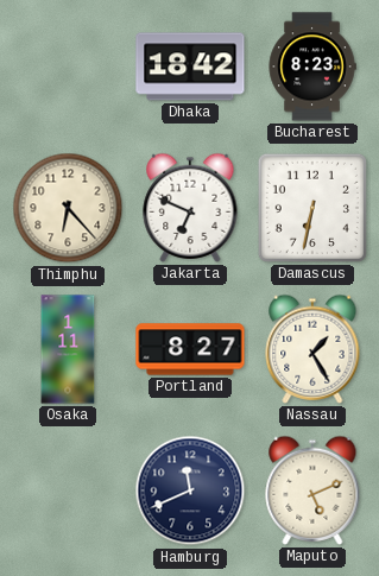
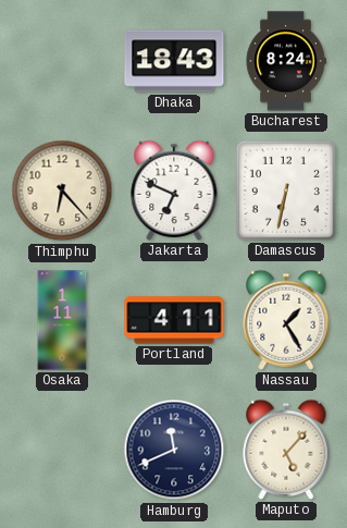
Dhaka: 18:42 -> 18:43
Bucharest: 8:23 -> 8:24
Portland: 8:27 -> 4:11
Maputo: 5:11 -> 5:07
